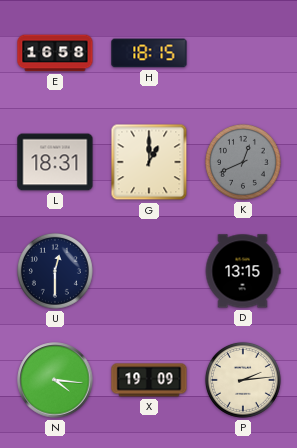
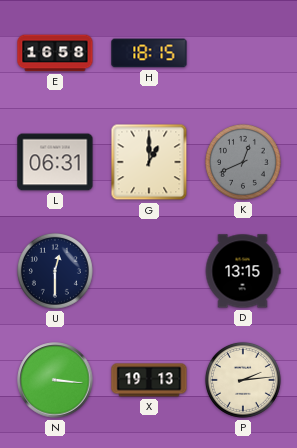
L: 18:31 -> 06:31
N: 4:16 -> 3:16
X: 19:09 -> 19:13
